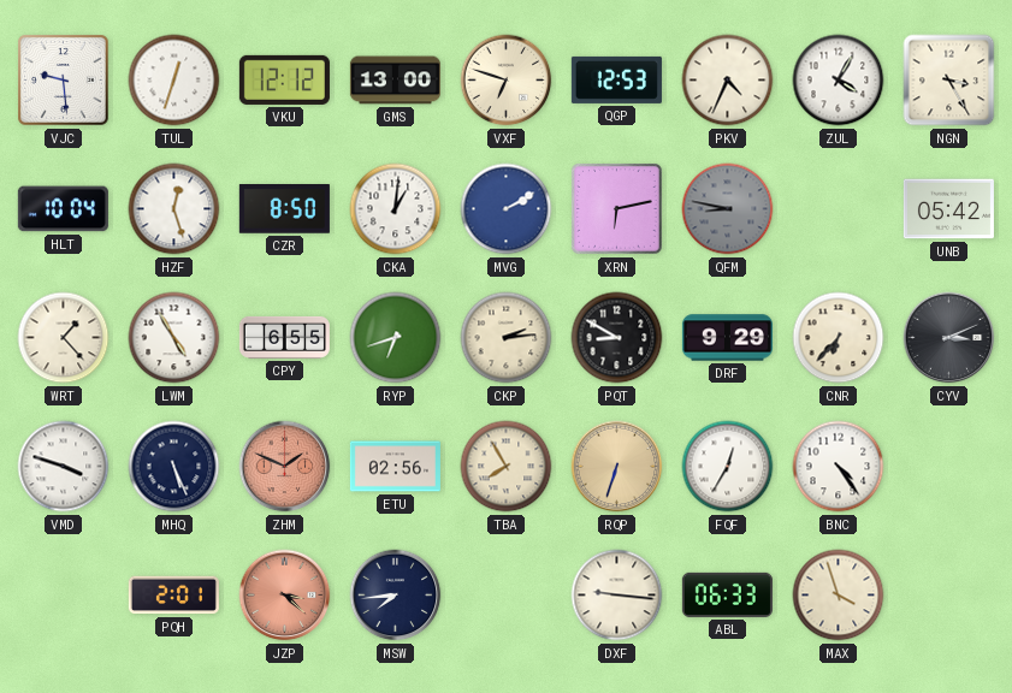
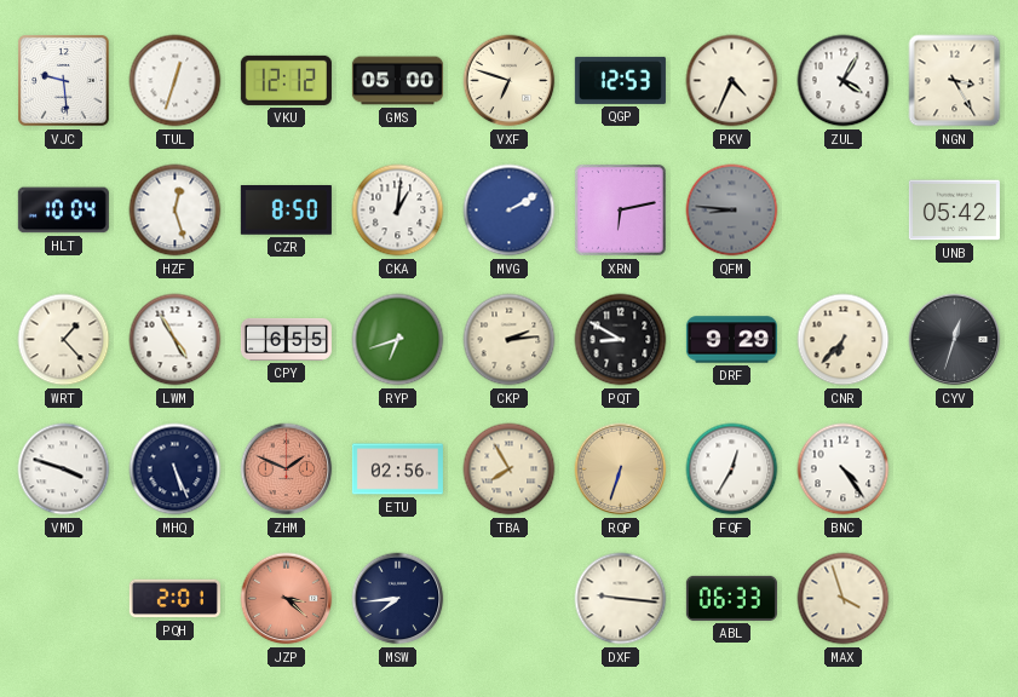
GMS: 13:00 -> 05:00
QFM: 8:47 -> 8:46
CYV: 3:11 -> 12:33
